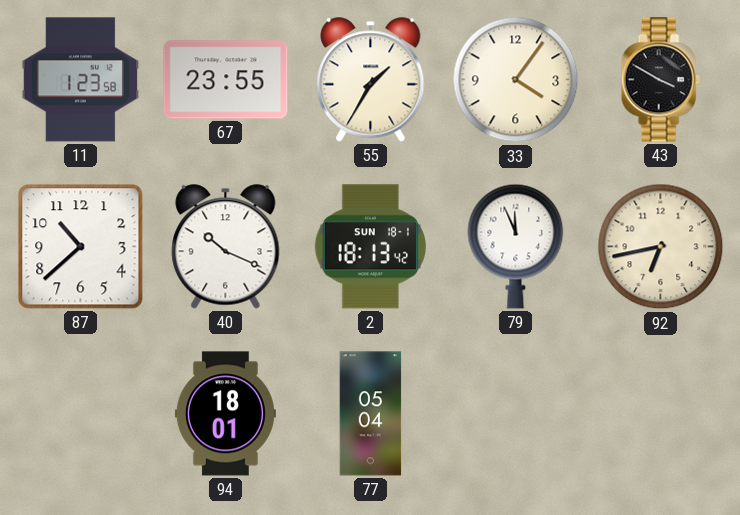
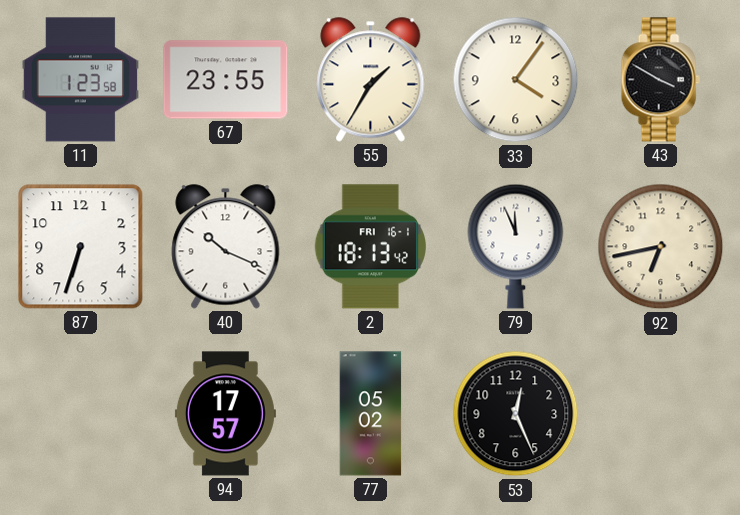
87: 10:38 -> 6:33
2 date: SUN 18-1 -> FRI 16-1
94: 18:01 -> 17:57
77: 05:04 -> 05:02
53: none -> 12:26
